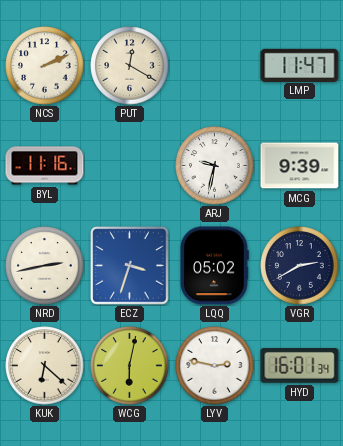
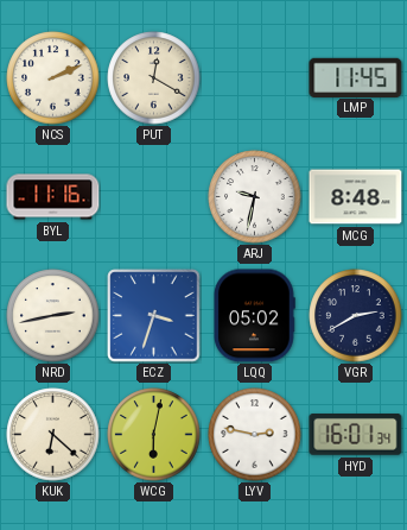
LMP: 11:47 -> 11:45
MCG: 9:39 -> 8:48
